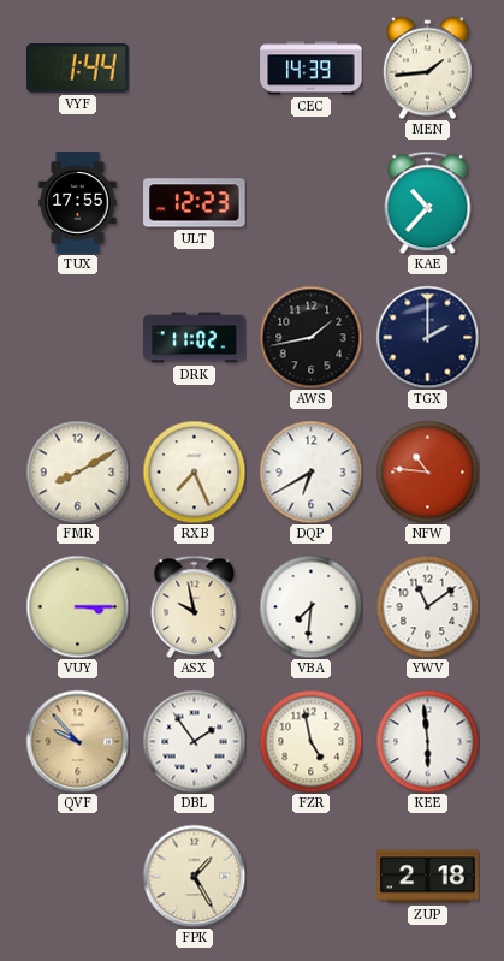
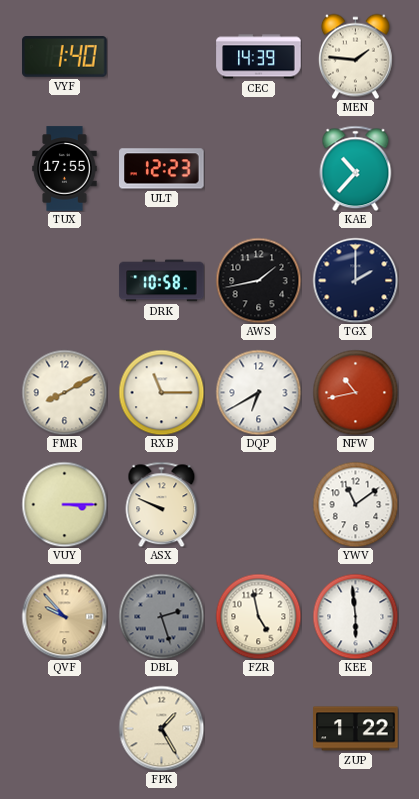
VYF: 1:44 -> 1:40
MEN: 1:44 -> 1:46
DRK: 11:02 -> 10:58
RXB: 7:26 -> 11:15
NFW: 10:46 -> 10:43
ASX: 9:58 -> 9:49
VBA: 7:31 -> none
DBL: 1:54 -> 2:27
DBL dial: white -> grey
ZUP: 2:18 -> 1:22
